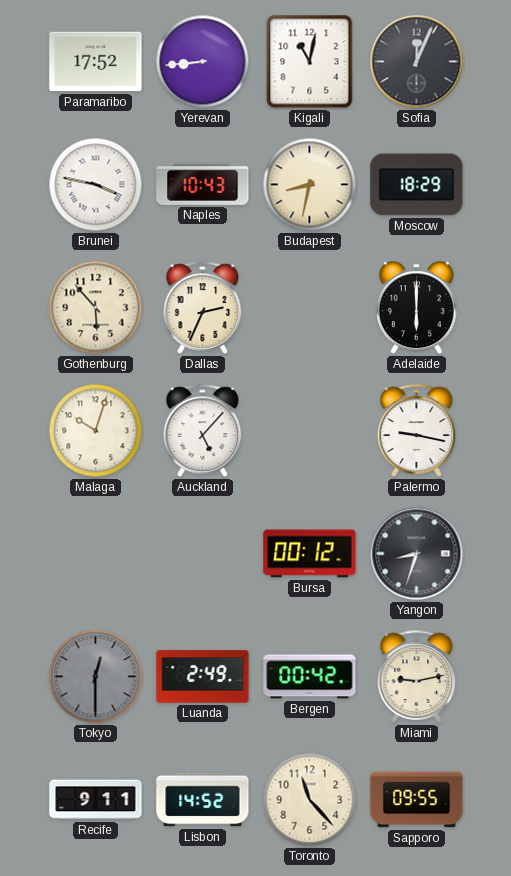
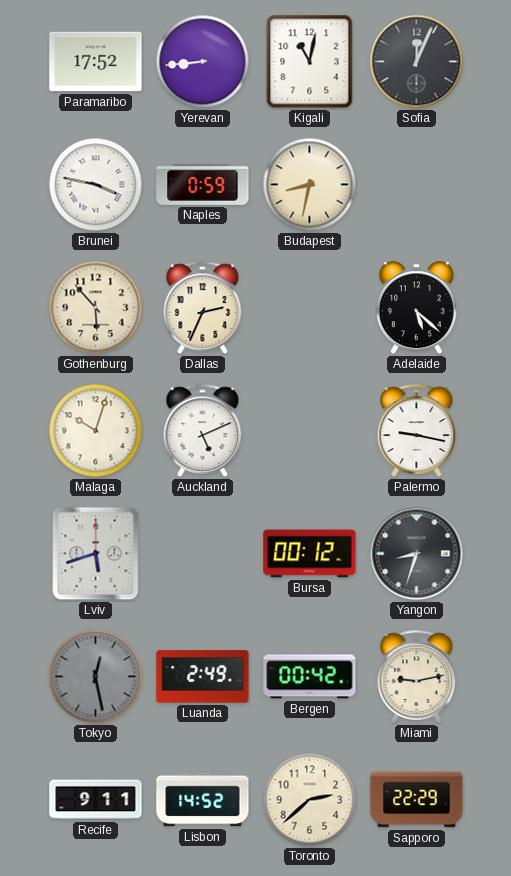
Naples: 10:43 -> 0:59
Moscow: 18:29 -> none
Adelaide: 6:00 -> 5:22
Auckland: 5:07 -> 5:11
Lviv: none -> 5:42
Tokyo: 12:30 -> 12:28
Toronto: 11:23 -> 2:38
Sapporo: 09:55 -> 22:29
